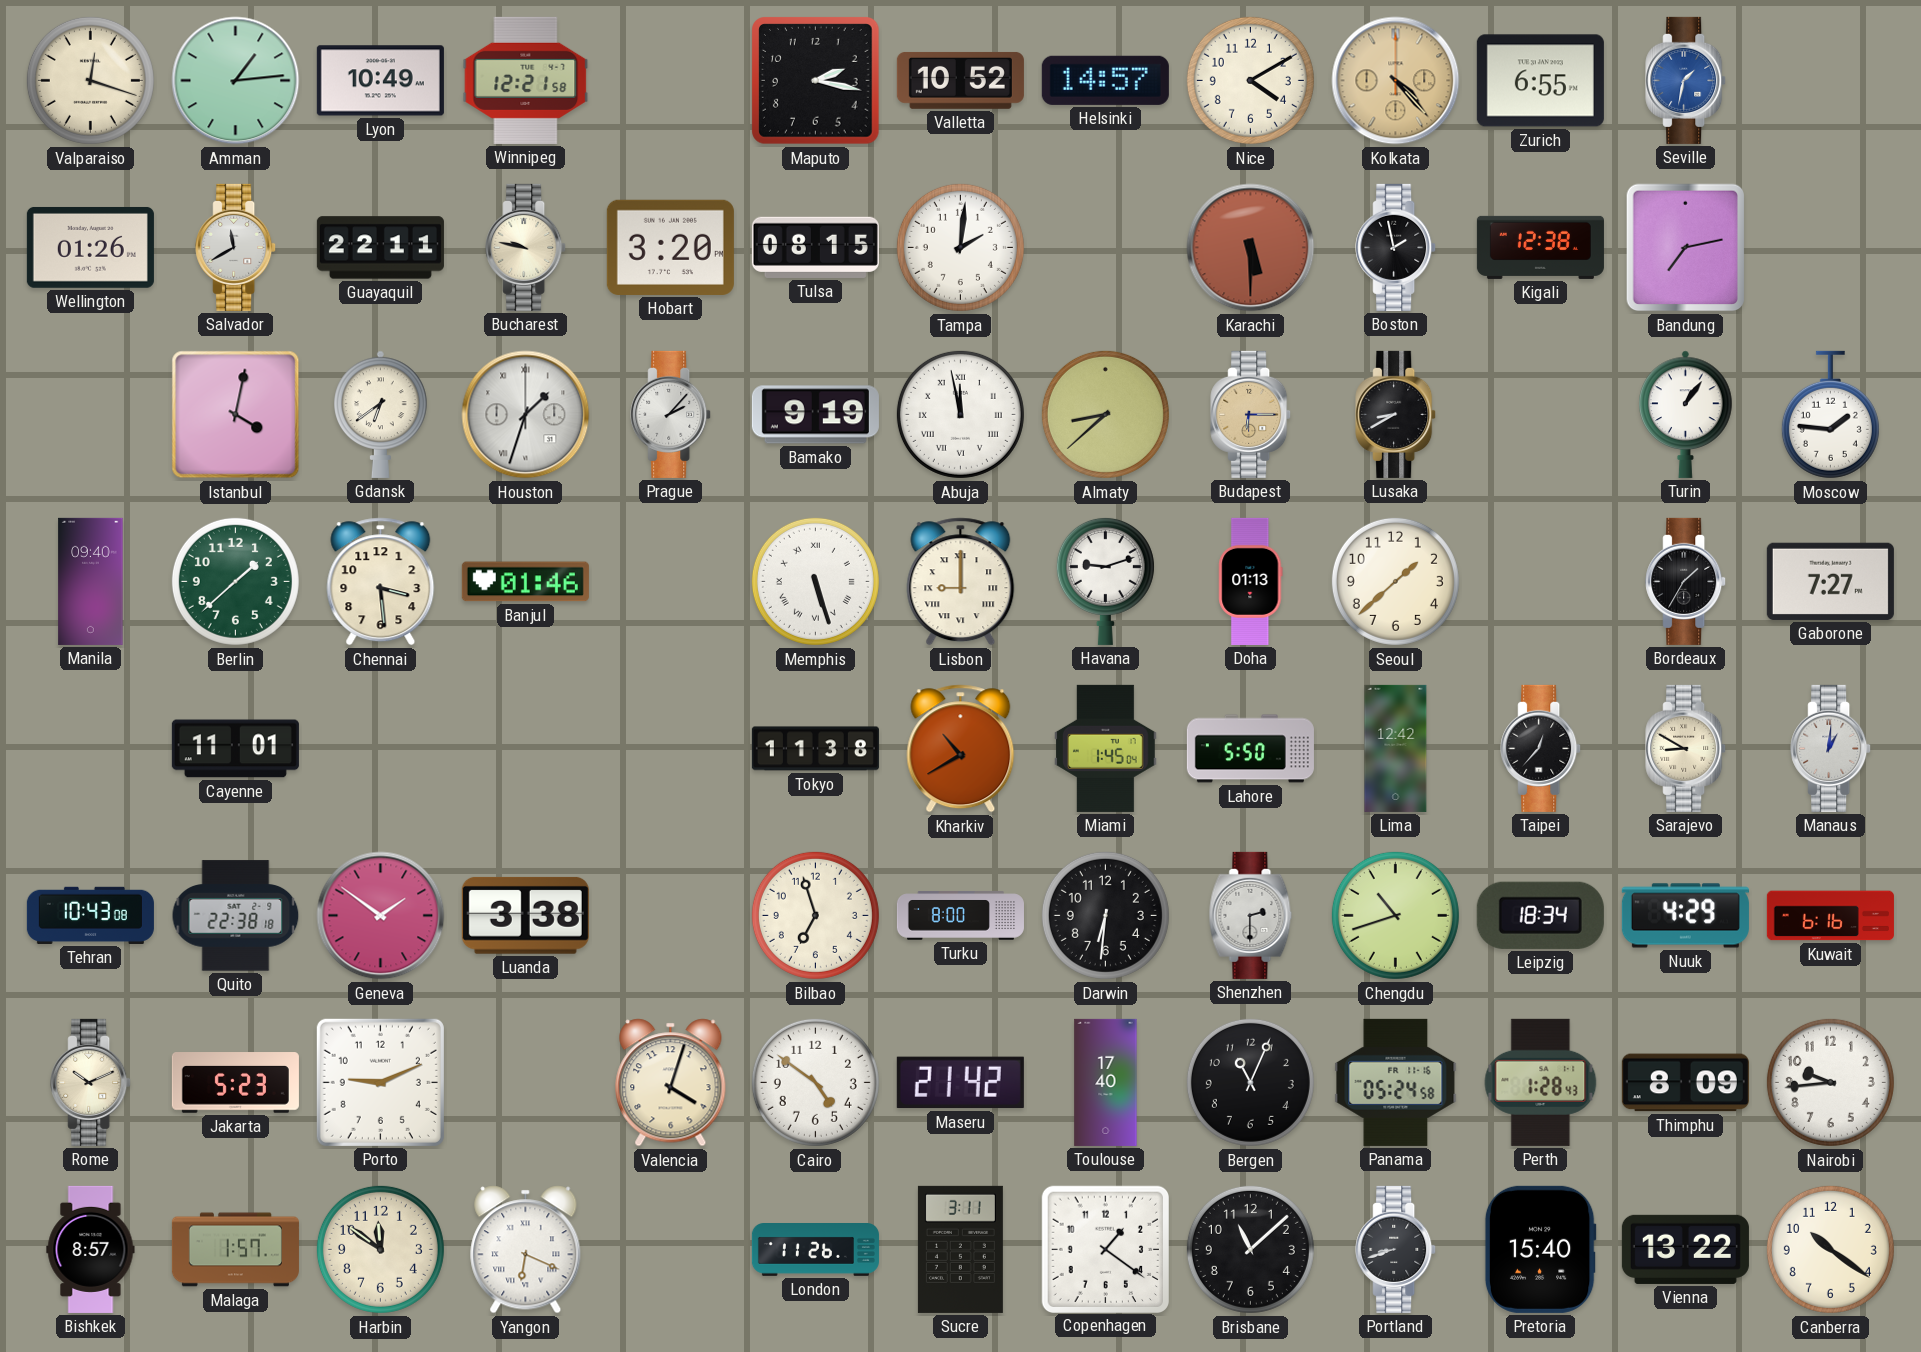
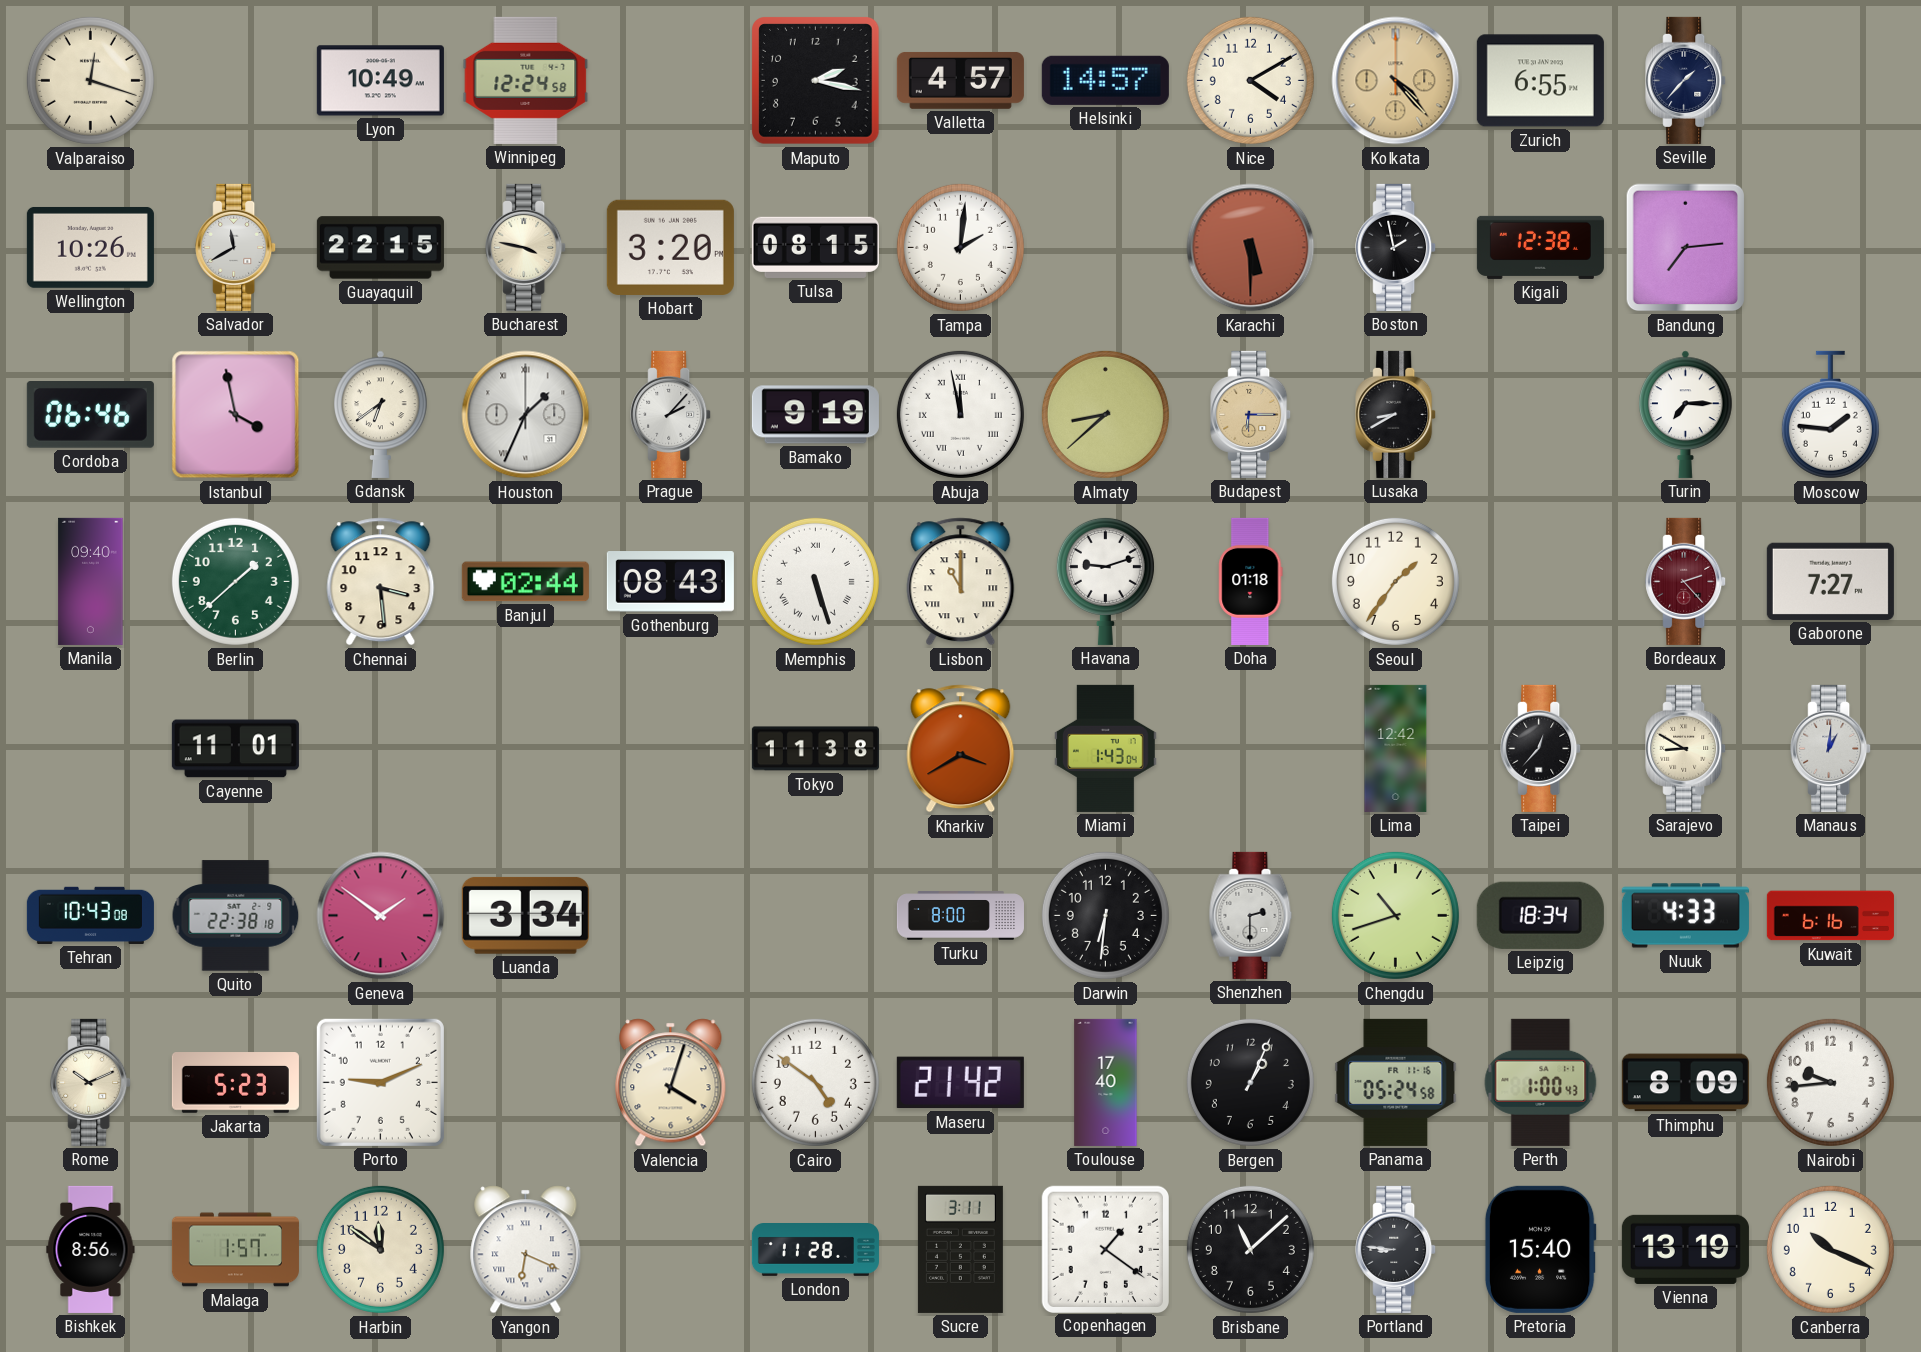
Amman: 1:14 -> none
Winnipeg: 12:21 -> 12:24
Valletta: 10:52 -> 4:57
Seville: 1:32 -> 1:37
Seville dial: blue -> navy
Wellington: 01:26 -> 10:26
Guayaquil: 22:11 -> 22:15
Bucharest: 9:47 -> 3:47
Bandung: 7:13 -> 7:14
Cordoba: none -> 06:46
Istanbul: 4:02 -> 3:58
Houston: 1:33 -> 1:34
Turin: 1:06 -> 7:15
Banjul: 01:46 -> 02:44
Gothenburg: none -> 08:43
Lisbon: 9:00 -> 11:00
Doha: 01:13 -> 01:18
Seoul: 1:38 -> 1:36
Bordeaux: 1:35 -> 2:23
Bordeaux dial: black -> burgundy
Kharkiv: 10:40 -> 3:40
Miami: 1:45 -> 1:43
Lahore: 5:50 -> none
Luanda: 3:38 -> 3:34
Bilbao: 6:57 -> none
Nuuk: 4:29 -> 4:33
Bergen: 11:04 -> 1:04
Perth: 1:28 -> 1:00
Bishkek: 8:57 -> 8:56
London: 11:26 -> 11:28
Portland: 8:42 -> 8:46
Vienna: 13:22 -> 13:19
Canberra: 10:21 -> 10:19
